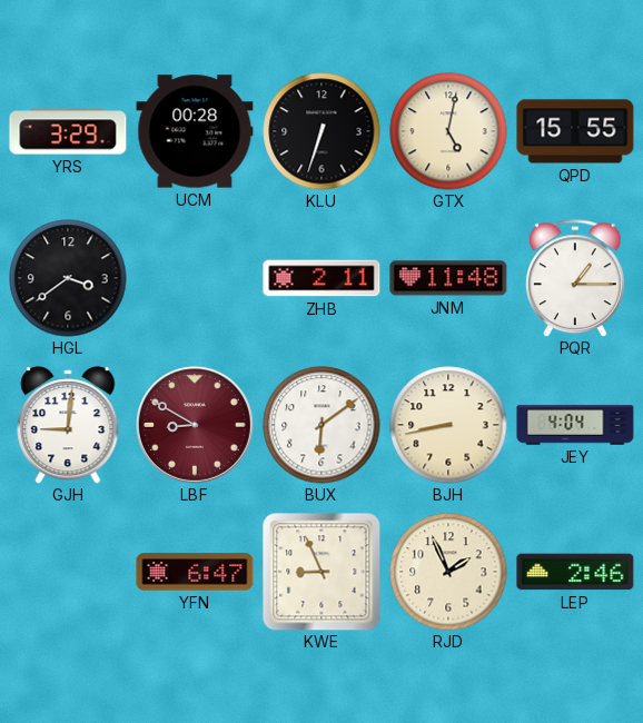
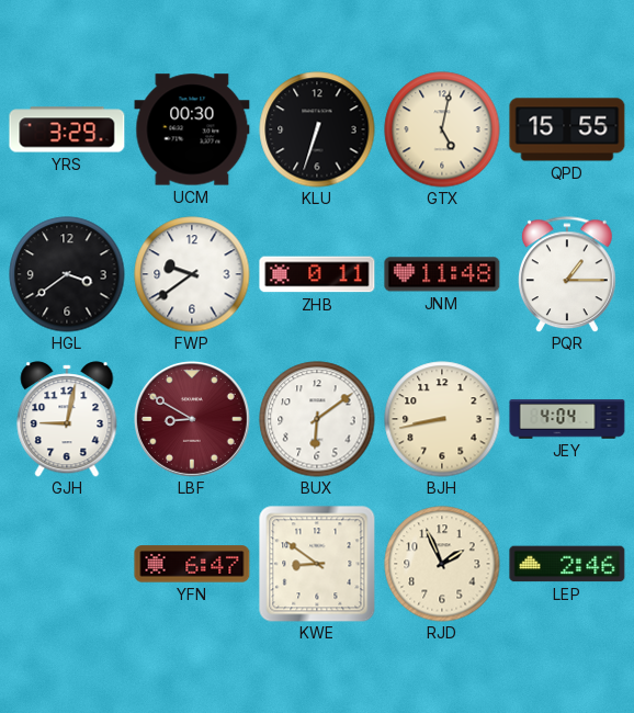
UCM: 00:28 -> 00:30
FWP: none -> 9:39
ZHB: 2:11 -> 0:11
GJH: 9:01 -> 9:02
KWE: 8:56 -> 8:51
